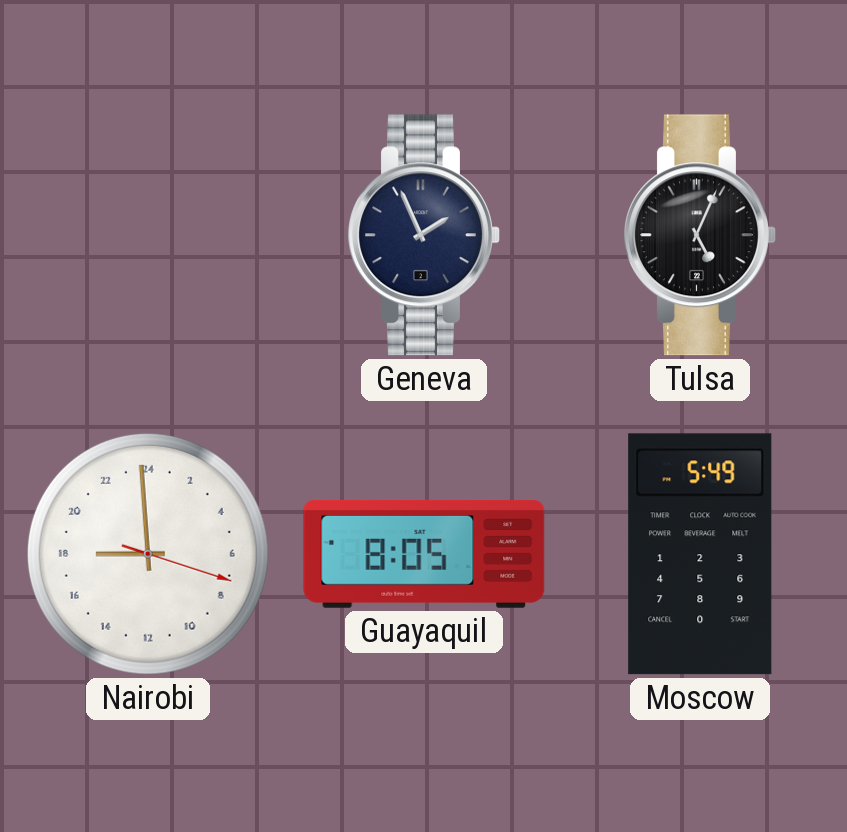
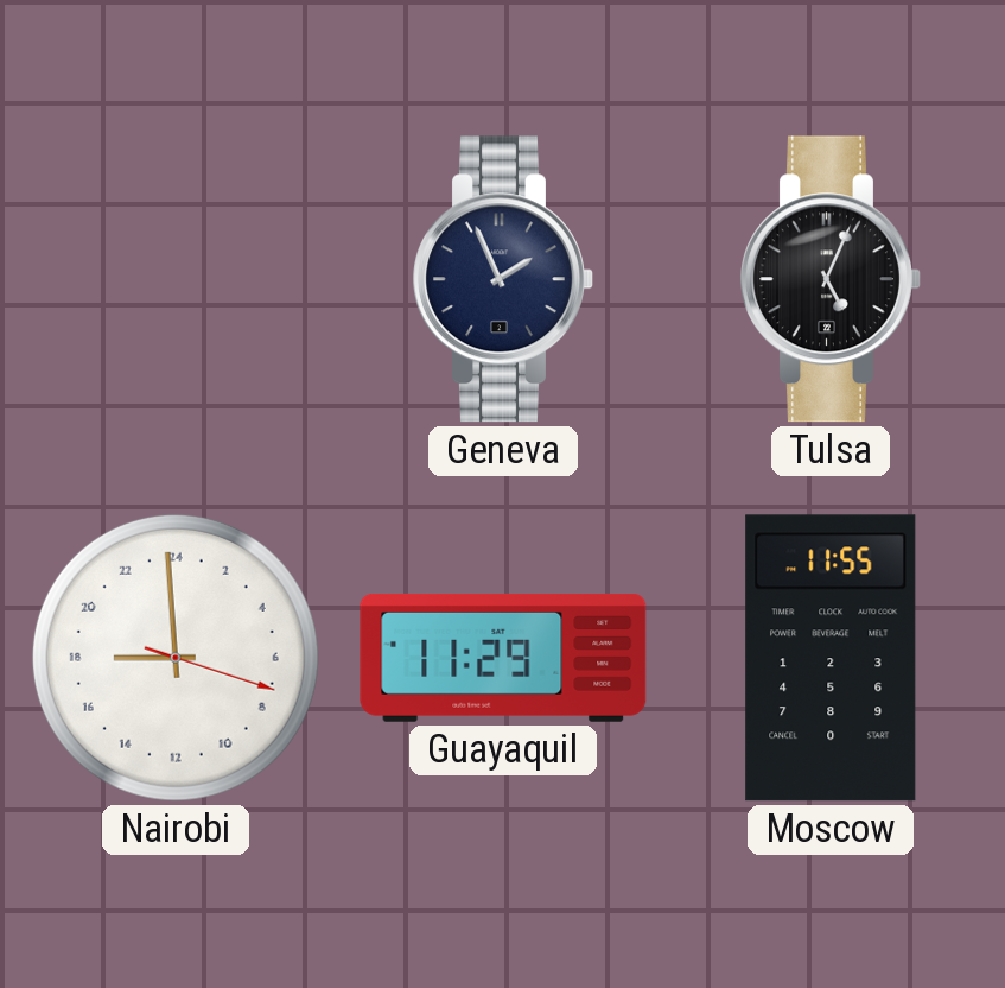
Guayaquil: 8:05 -> 11:29
Moscow: 5:49 -> 11:55
